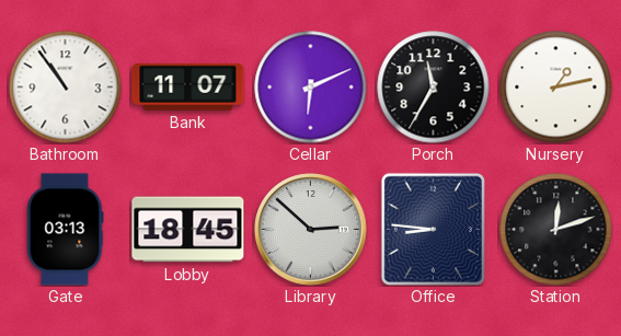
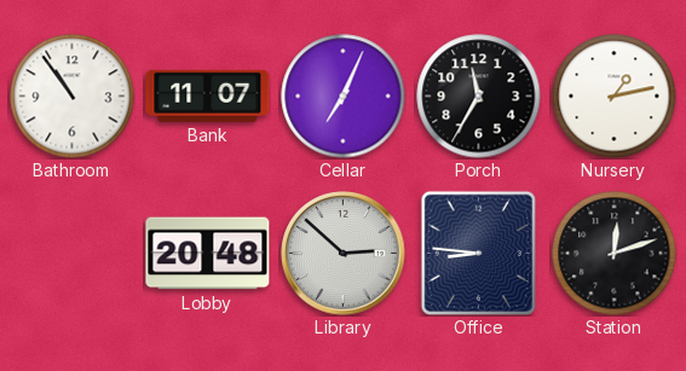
Cellar: 6:11 -> 7:04
Gate: 03:13 -> none
Lobby: 18:45 -> 20:48
